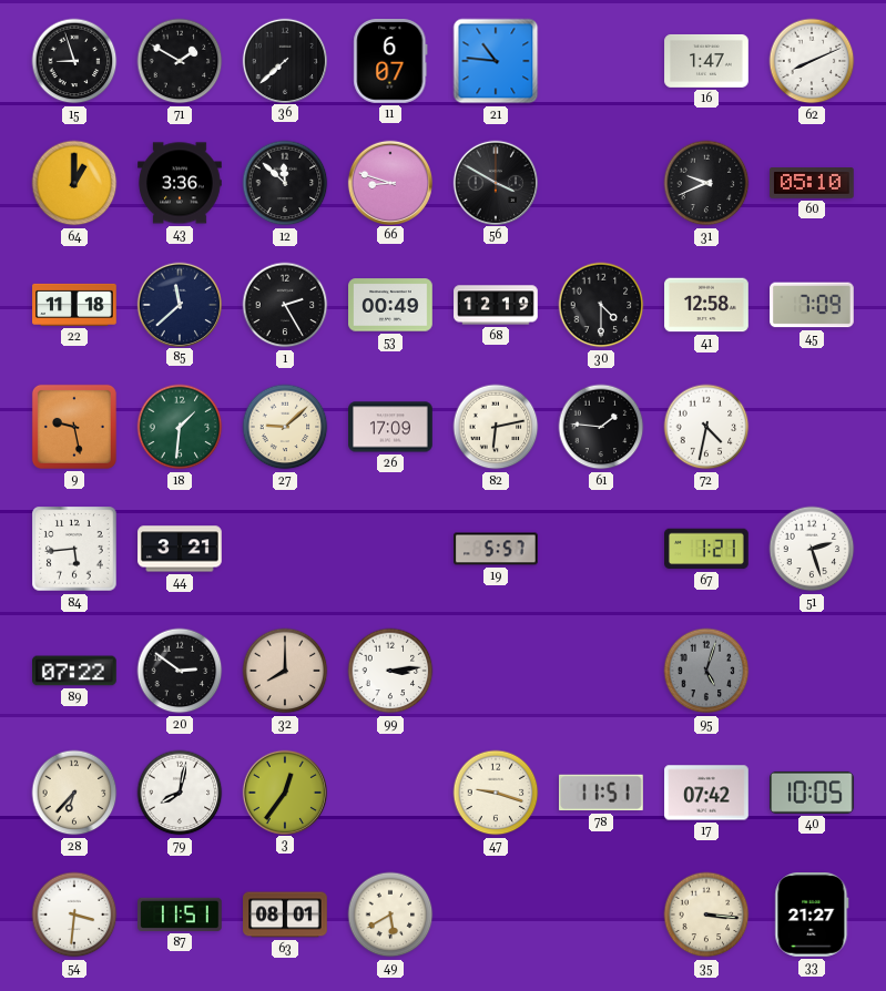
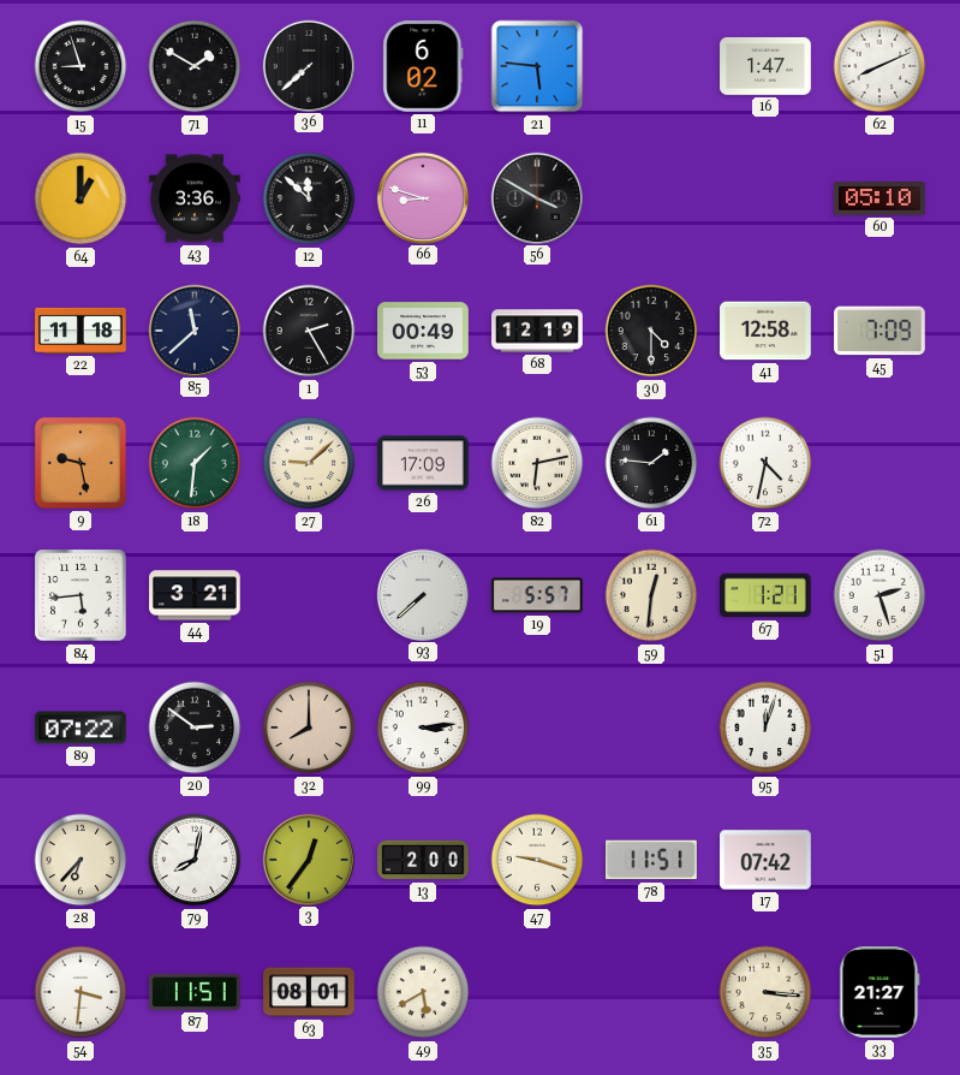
11: 6:07 -> 6:02
21: 10:46 -> 5:46
31: 9:41 -> none
93: none -> 7:38
59: none -> 12:31
95: 5:03 -> 12:03
95 dial: grey -> white
13: none -> 2:00
40: 10:05 -> none
